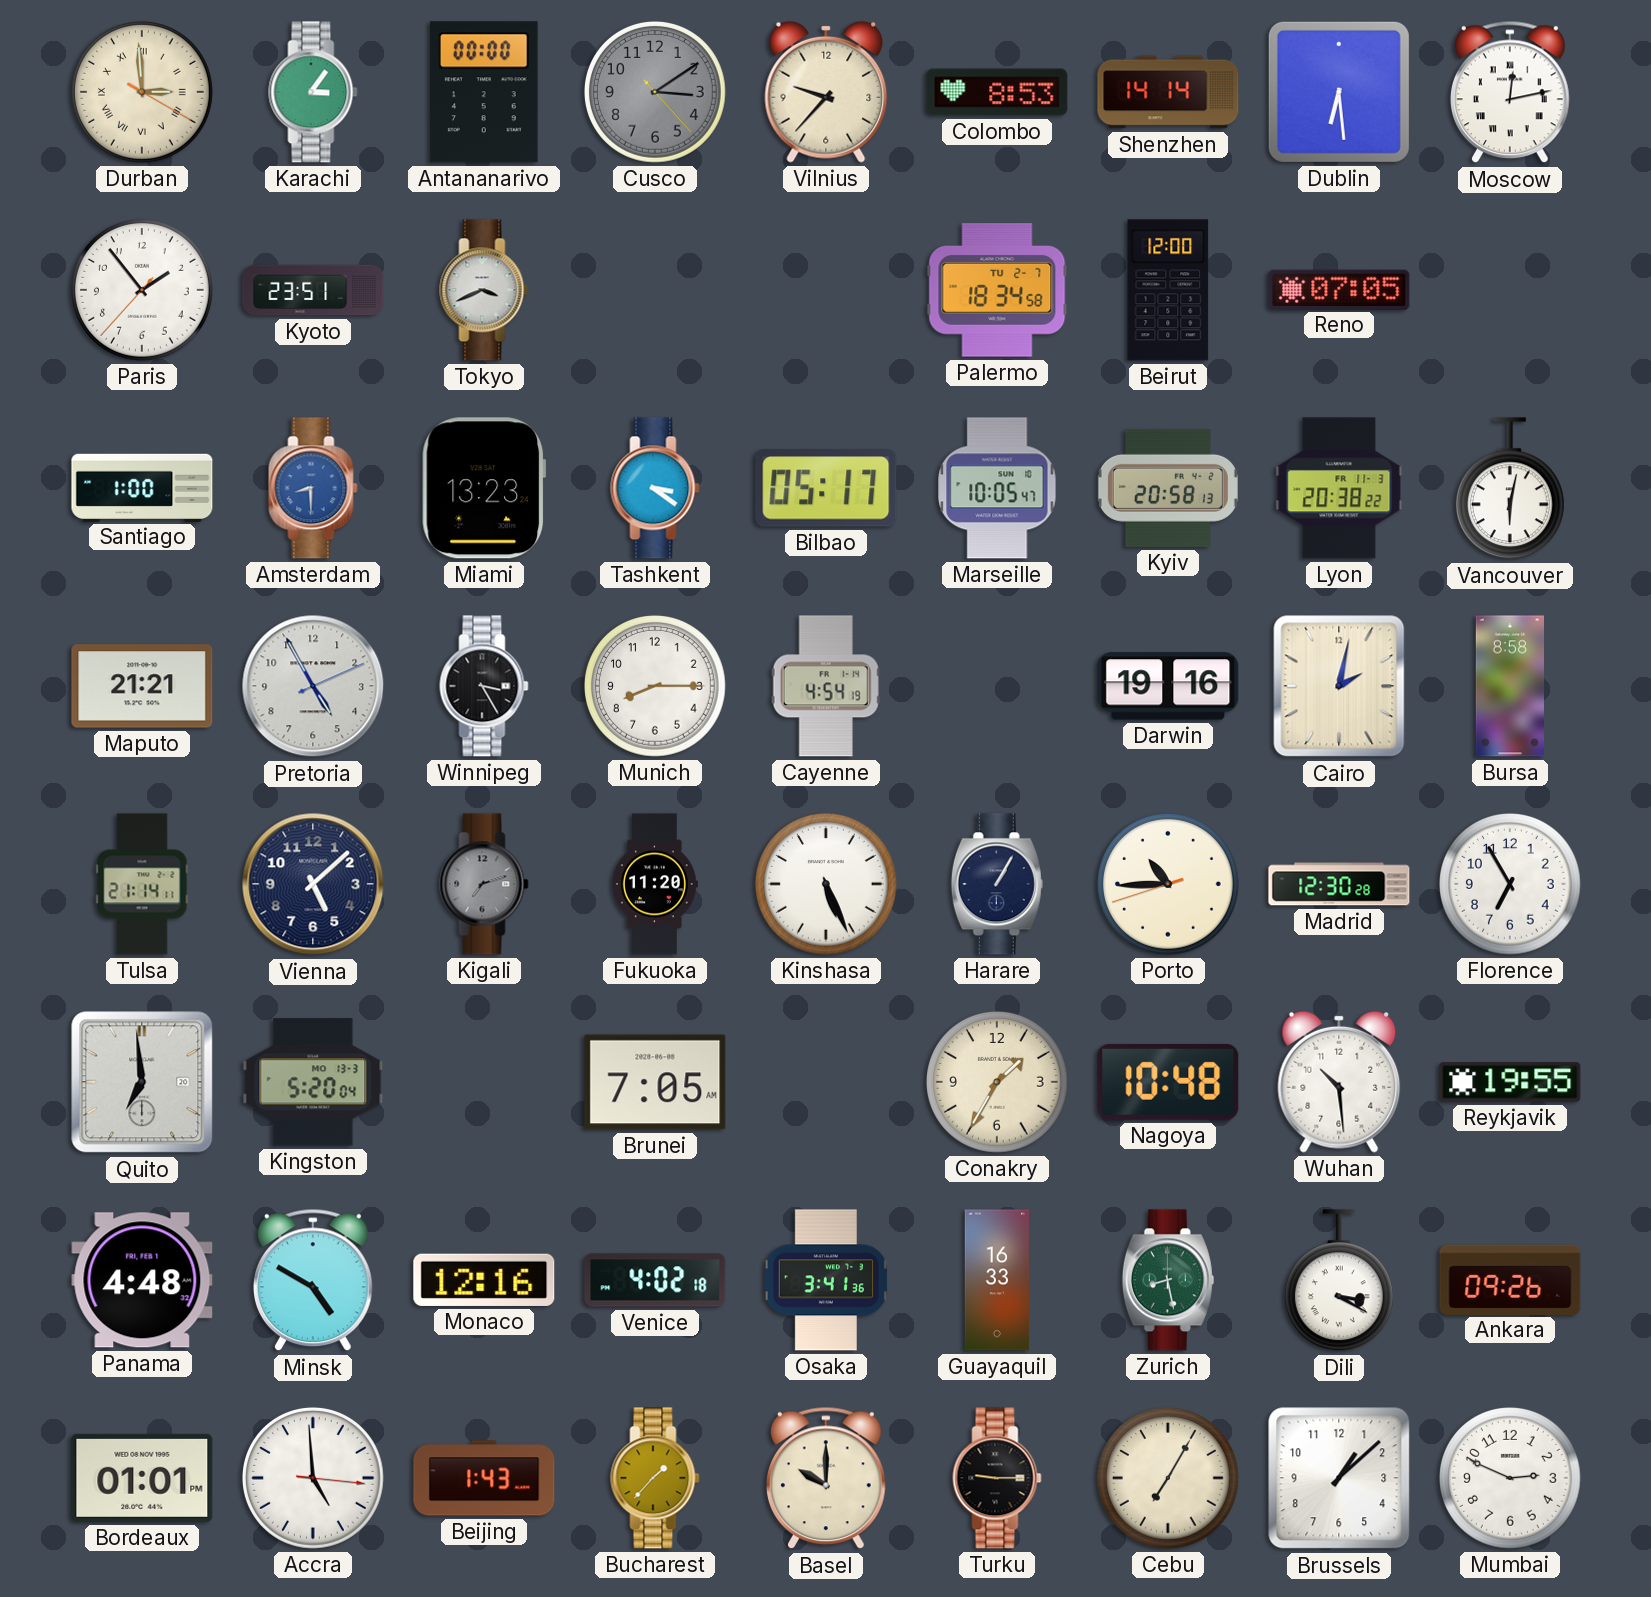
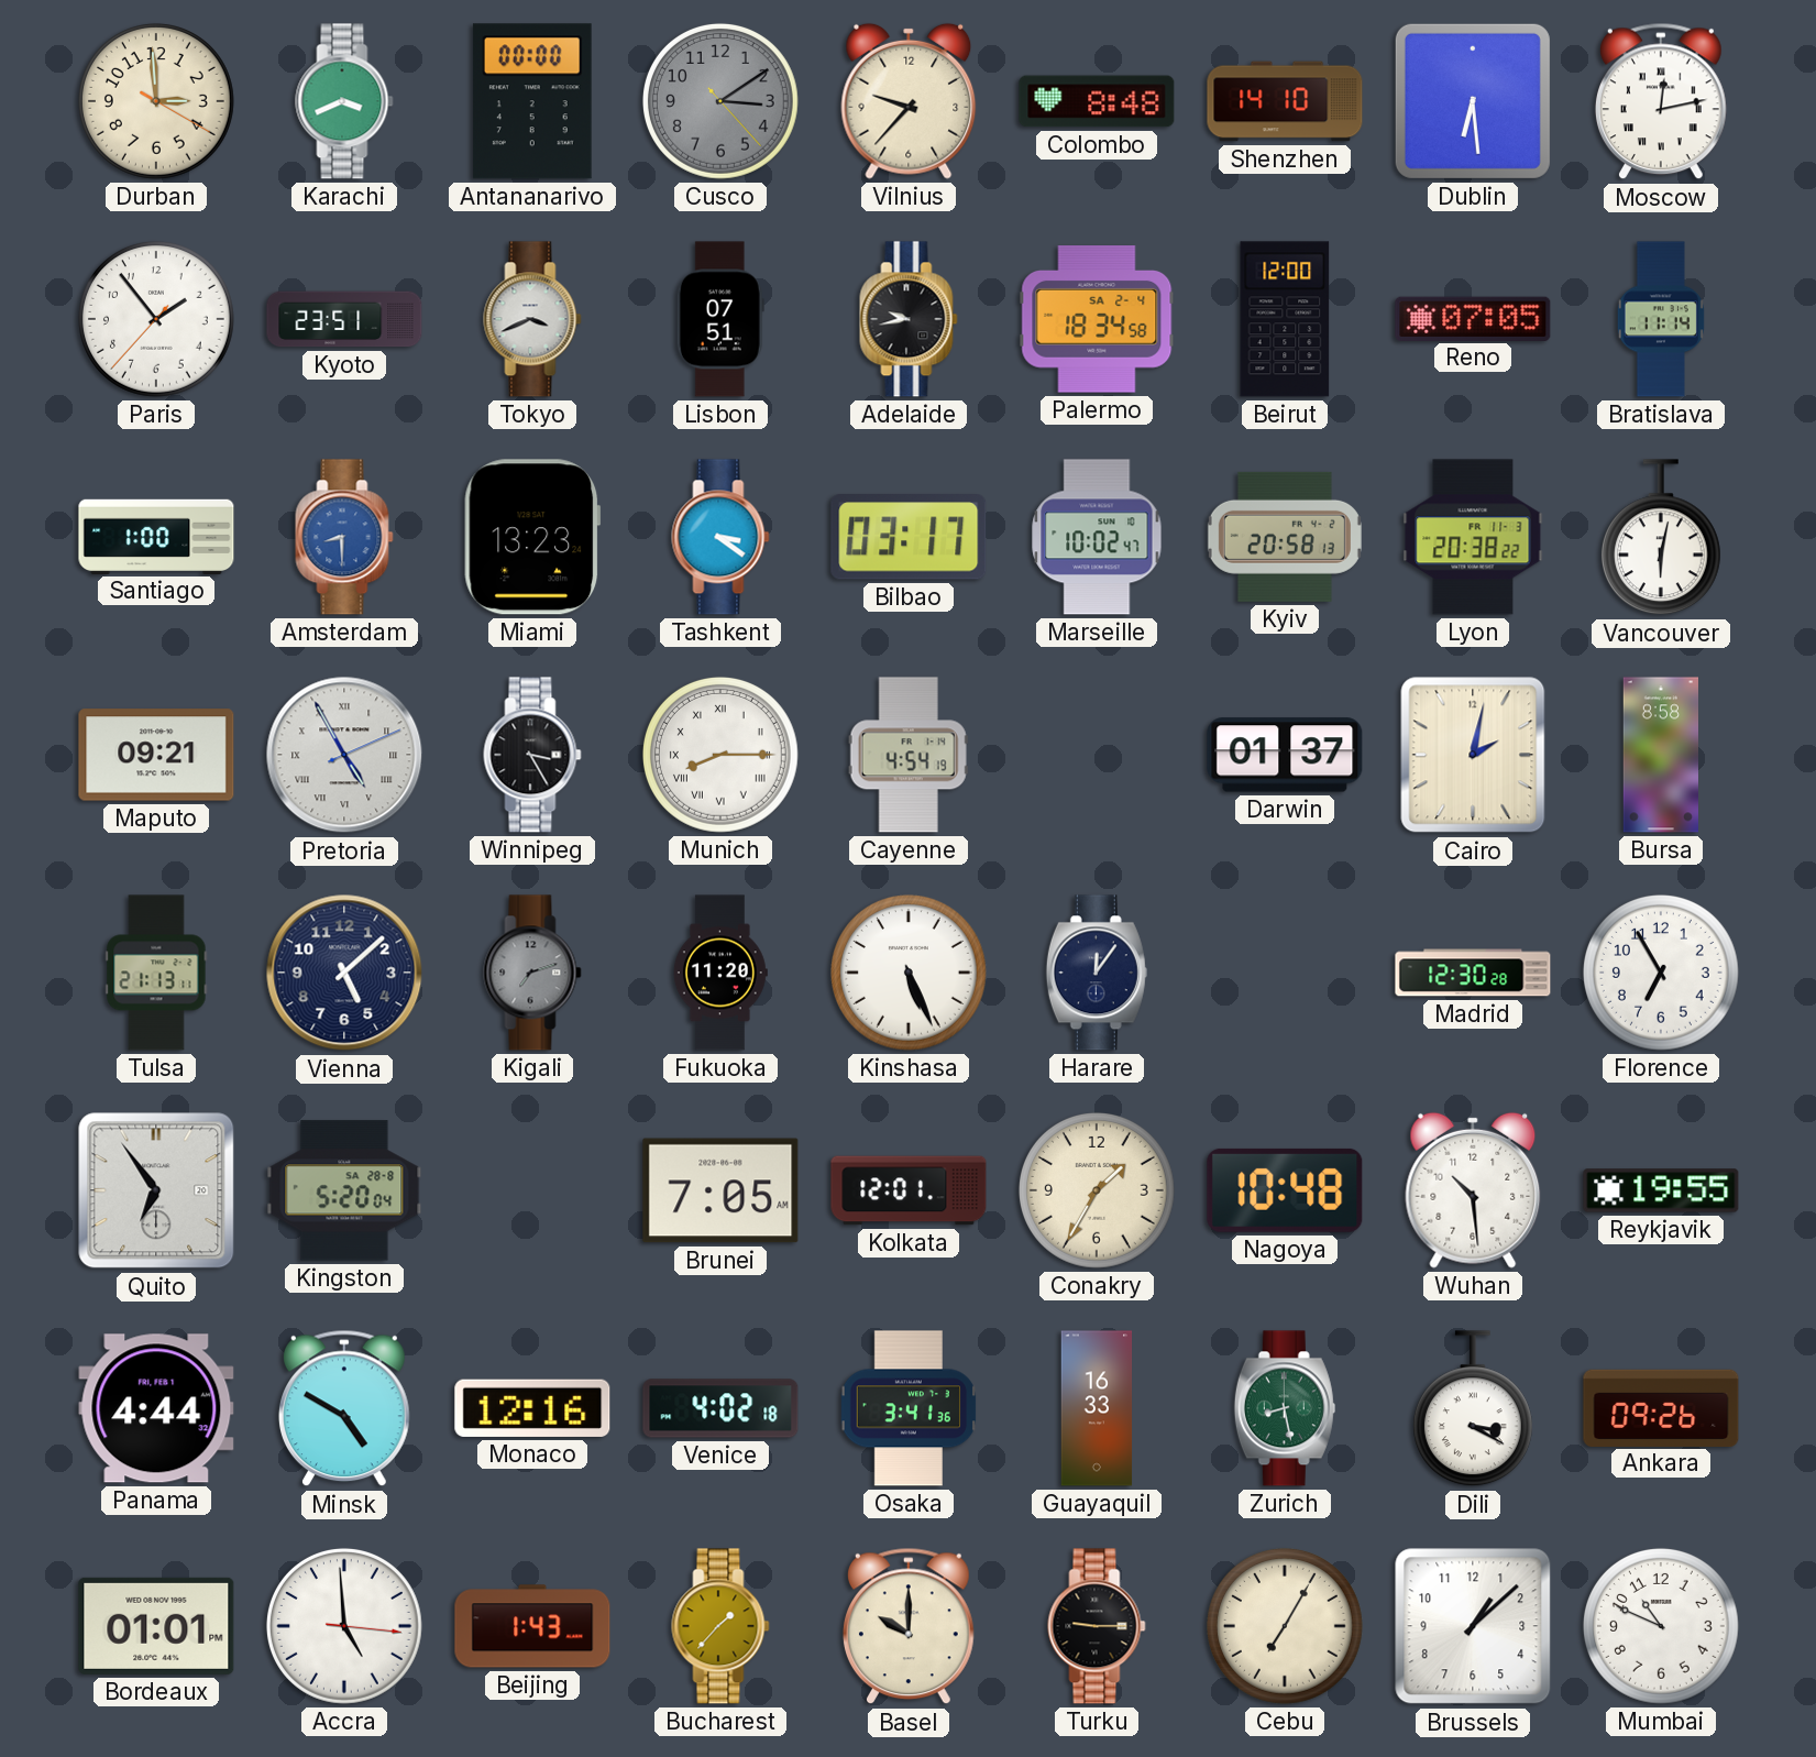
Durban numerals: Roman -> Arabic
Karachi: 3:06 -> 3:41
Colombo: 8:53 -> 8:48
Shenzhen: 14:14 -> 14:10
Lisbon: none -> 07:51
Adelaide: none -> 9:43
Palermo date: TU 2-7 -> SA 2-4
Bratislava: none -> 11:14
Bilbao: 05:17 -> 03:17
Marseille: 10:05 -> 10:02
Maputo: 21:21 -> 09:21
Pretoria numerals: Arabic -> Roman
Munich numerals: Arabic -> Roman
Darwin: 19:16 -> 01:37
Tulsa: 21:14 -> 21:13
Harare: 1:05 -> 12:06
Porto: 10:44 -> none
Quito: 6:59 -> 6:54
Kingston date: MO 13-3 -> SA 28-8
Kolkata: none -> 12:01
Panama: 4:48 -> 4:44
Mumbai: 2:49 -> 10:49
